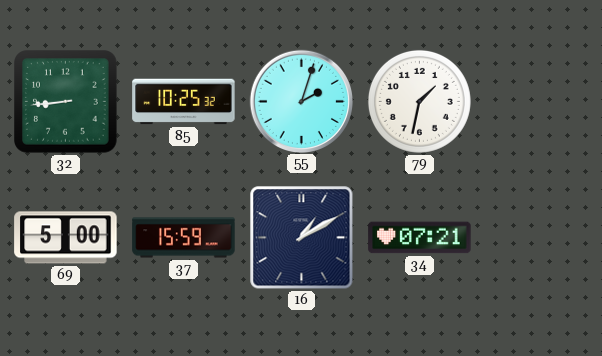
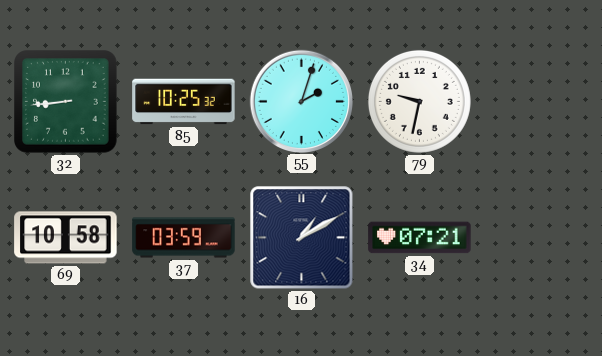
79: 1:32 -> 9:32
69: 5:00 -> 10:58
37: 15:59 -> 03:59
